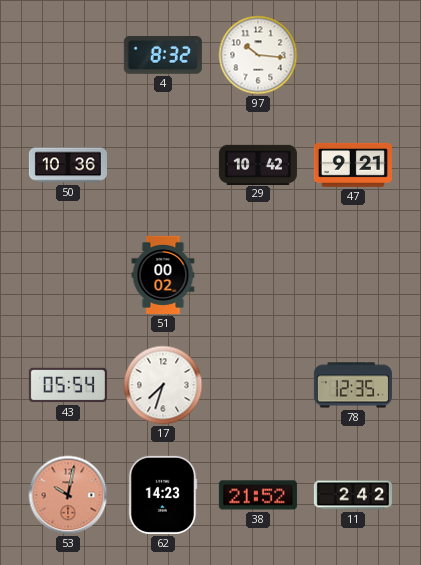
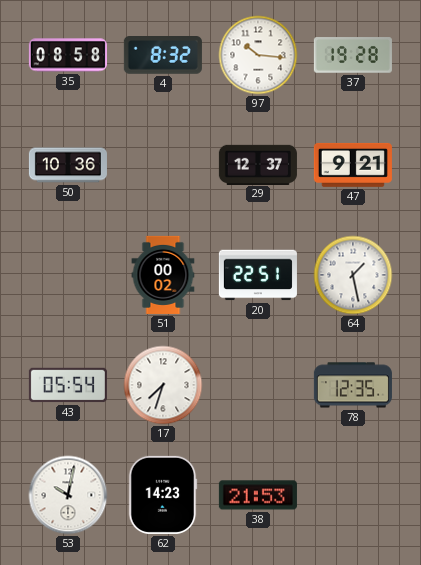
35: none -> 08:58
37: none -> 19:28
29: 10:42 -> 12:37
20: none -> 22:51
64: none -> 1:28
53 dial: salmon -> white
38: 21:52 -> 21:53
11: 2:42 -> none
